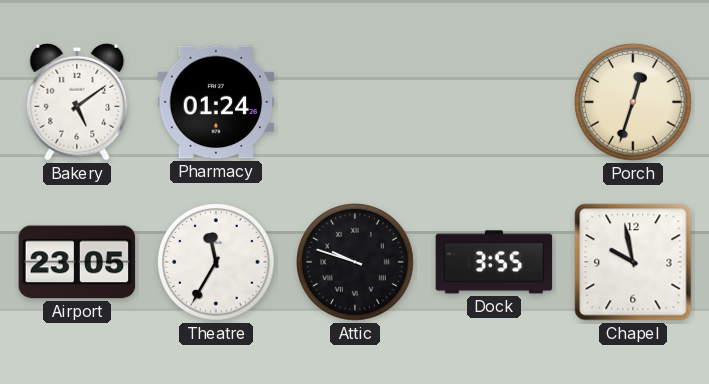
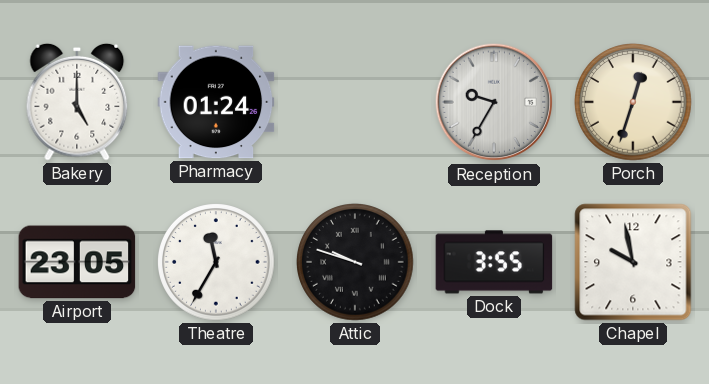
Bakery: 5:09 -> 5:00
Reception: none -> 9:35
